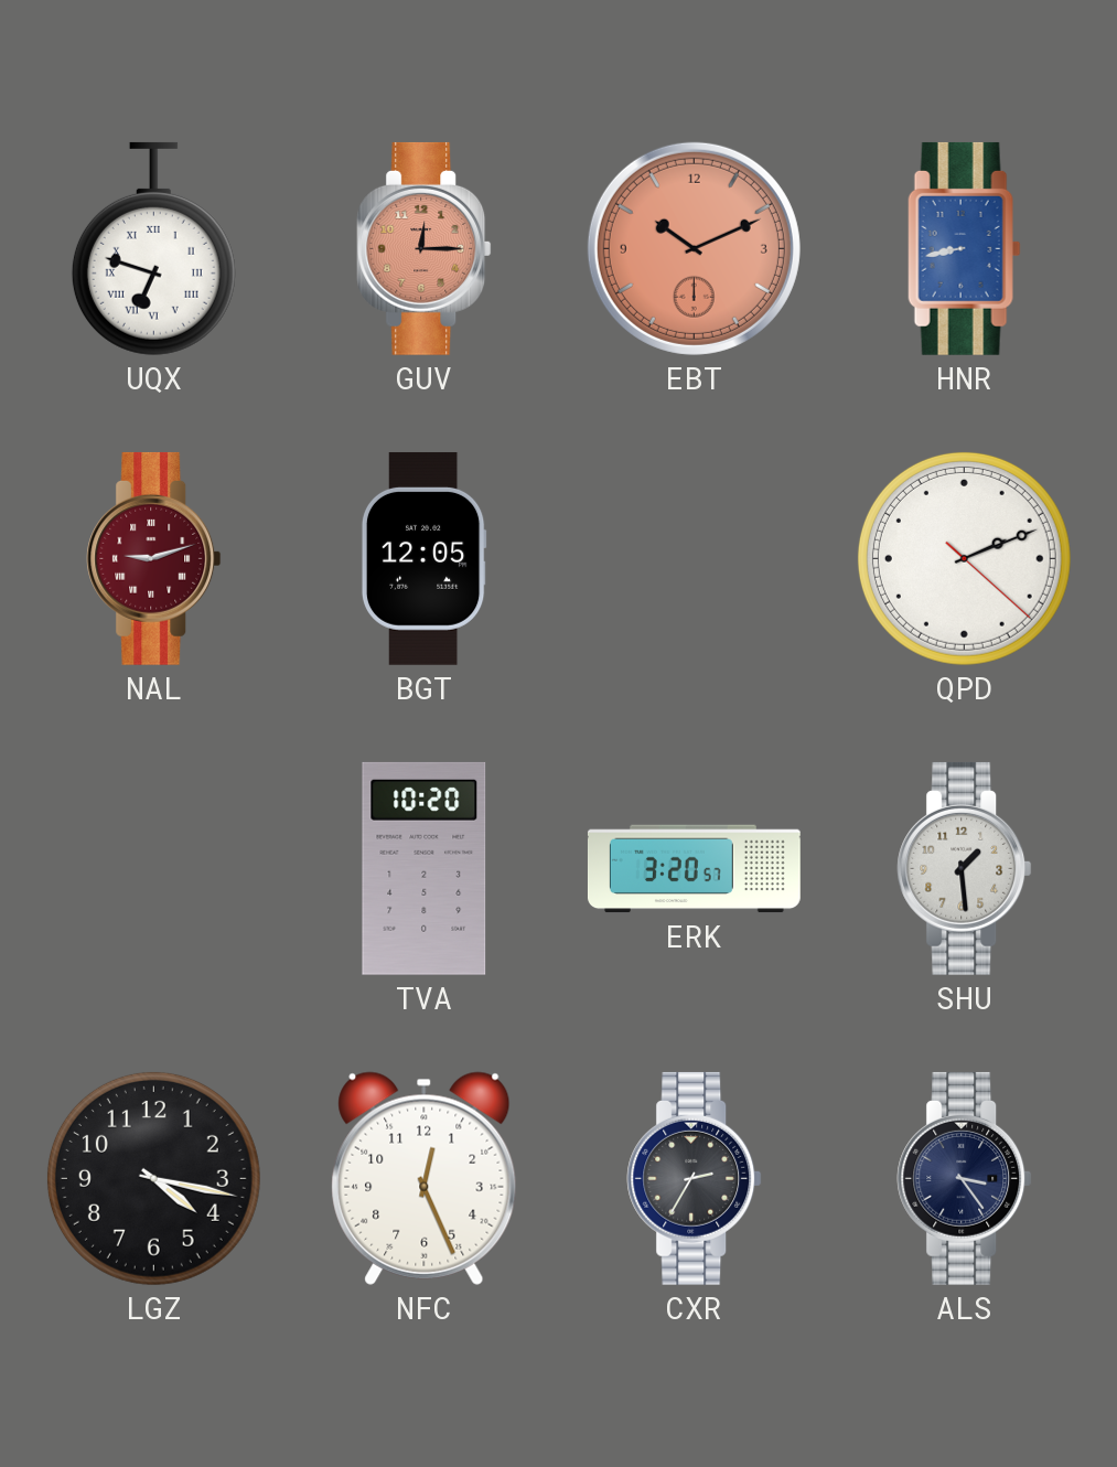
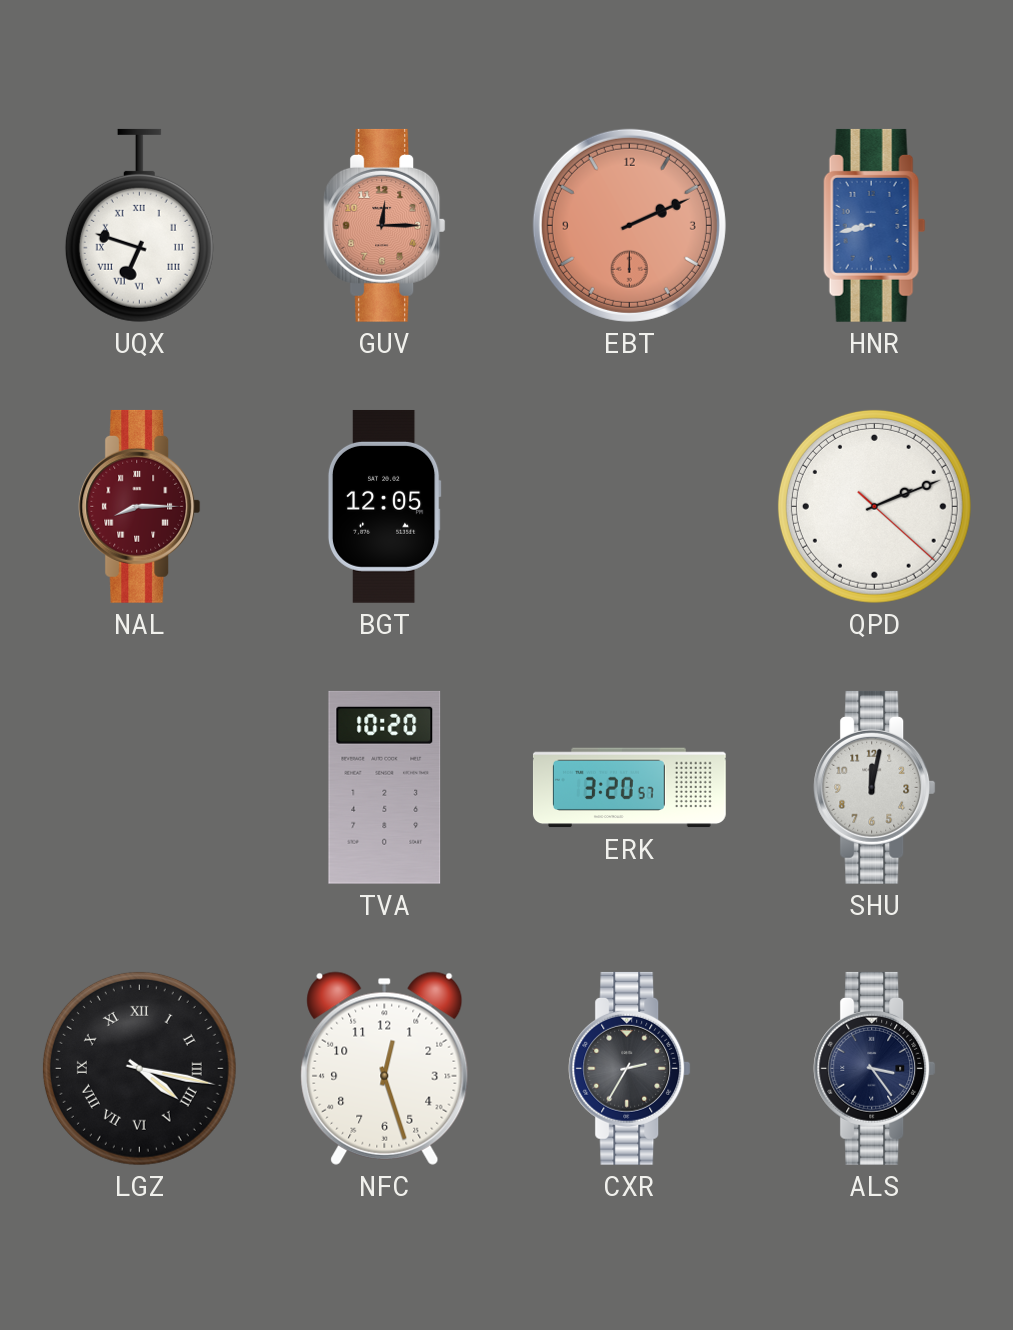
EBT: 10:11 -> 2:11
NAL: 9:12 -> 8:15
SHU: 1:29 -> 12:02
LGZ numerals: Arabic -> Roman
NFC: 12:26 -> 12:27
